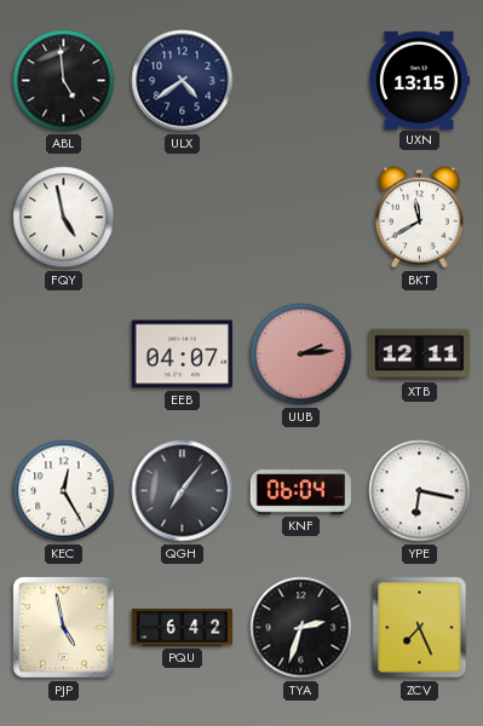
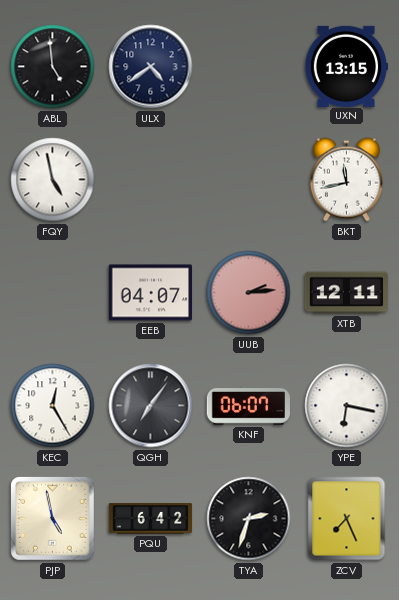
BKT: 11:40 -> 11:43
KNF: 06:04 -> 06:07
